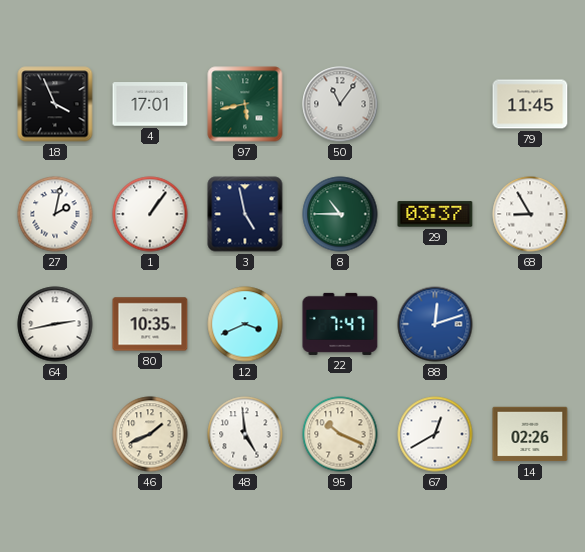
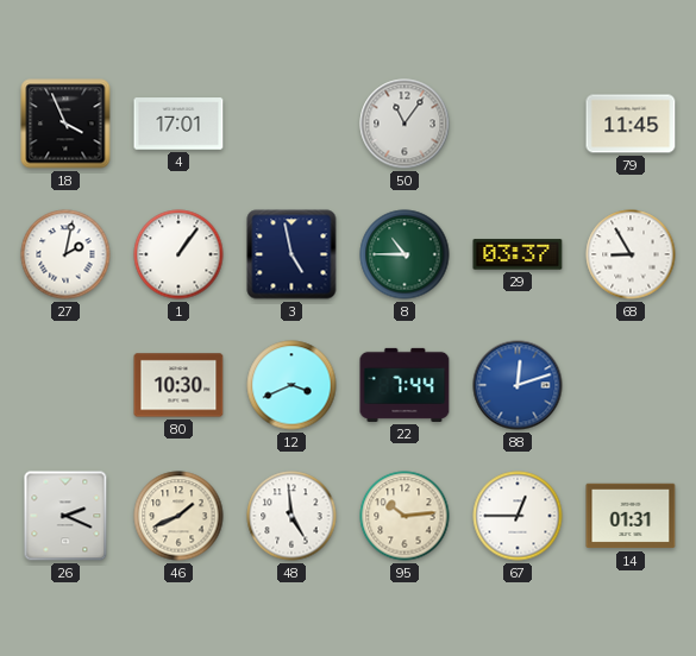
97: 5:43 -> none
64: 2:43 -> none
80: 10:35 -> 10:30
22: 7:47 -> 7:44
26: none -> 2:19
95: 10:19 -> 10:14
67: 12:40 -> 12:45
14: 02:26 -> 01:31
